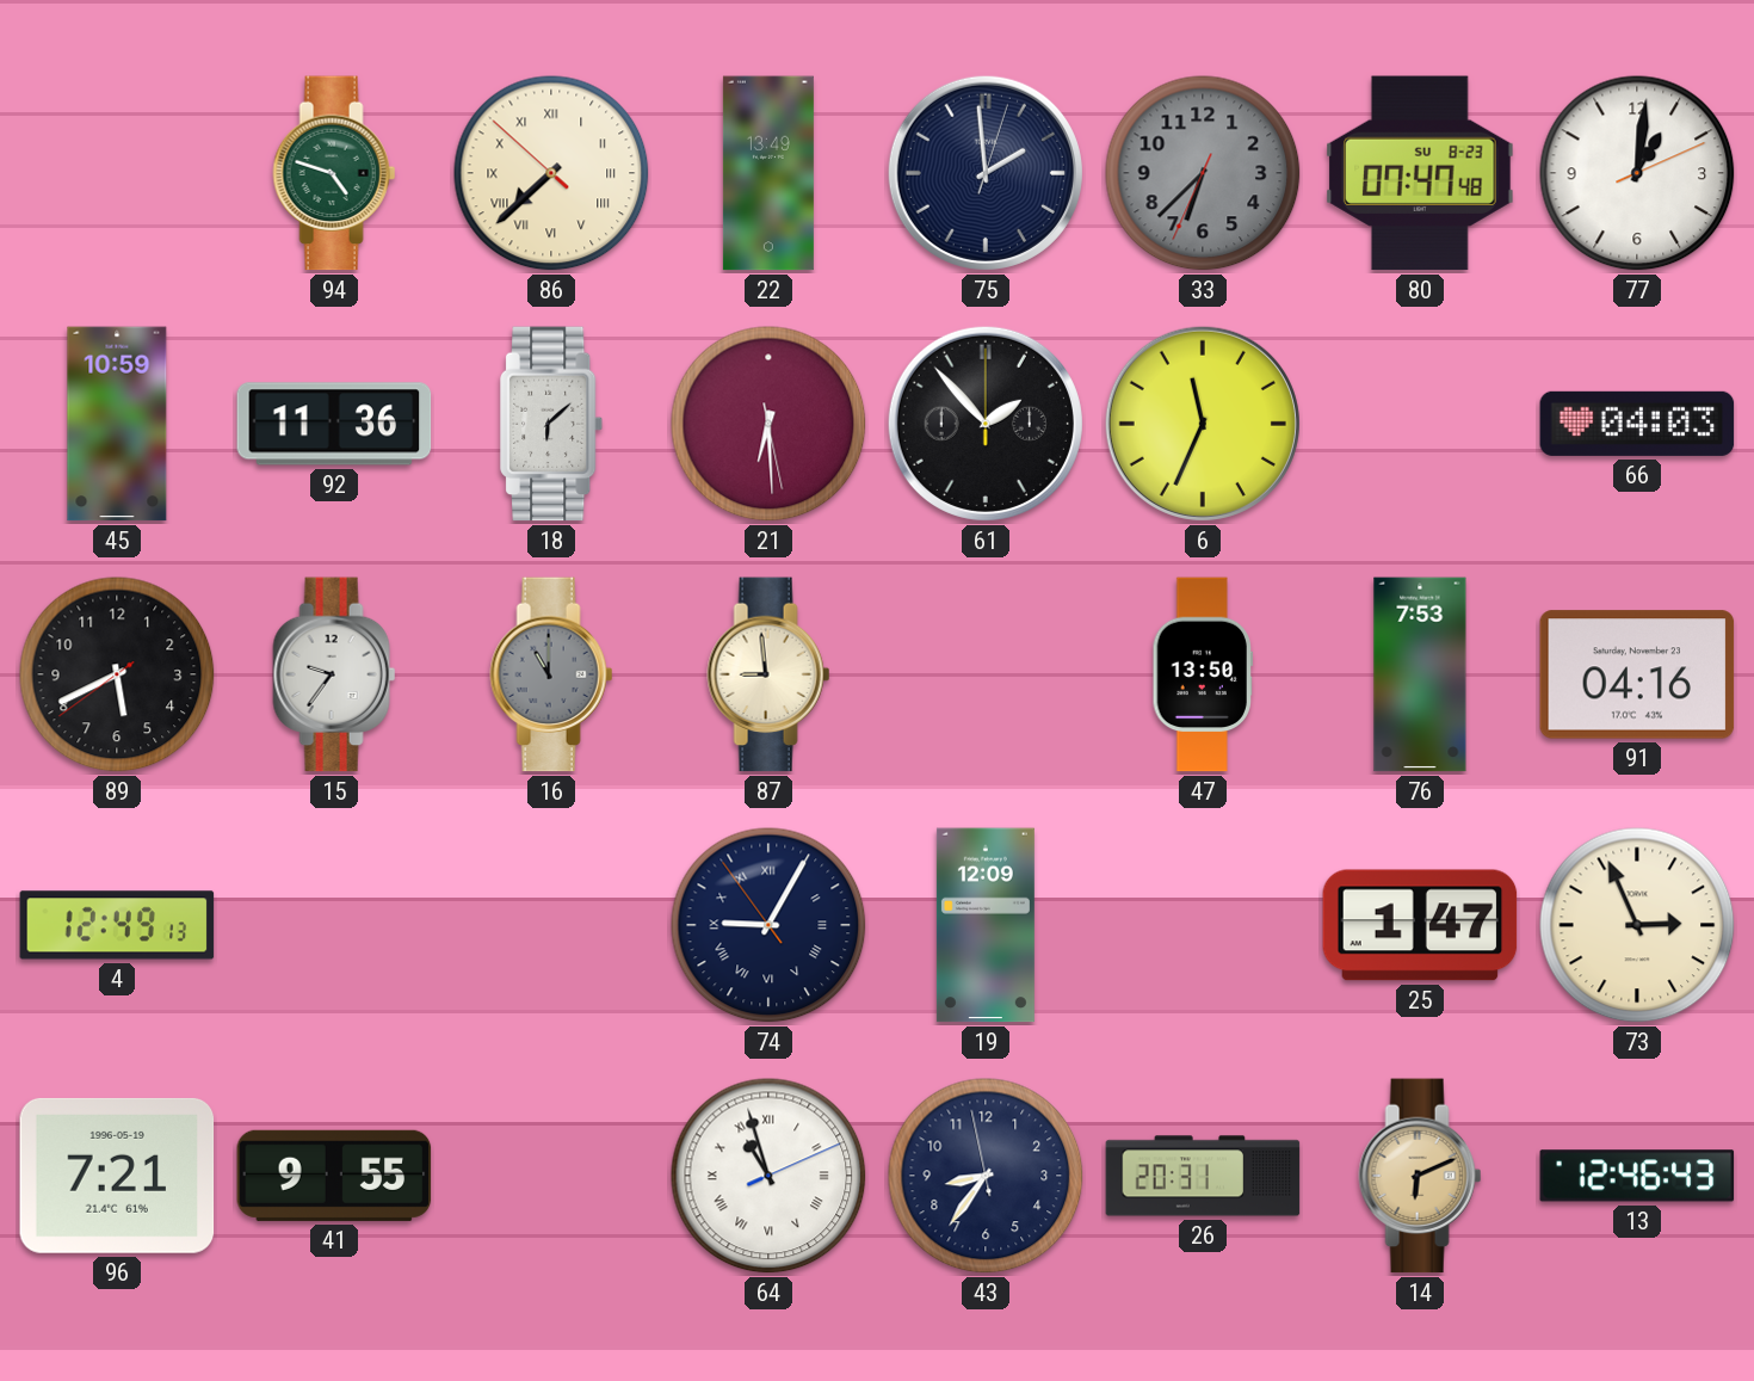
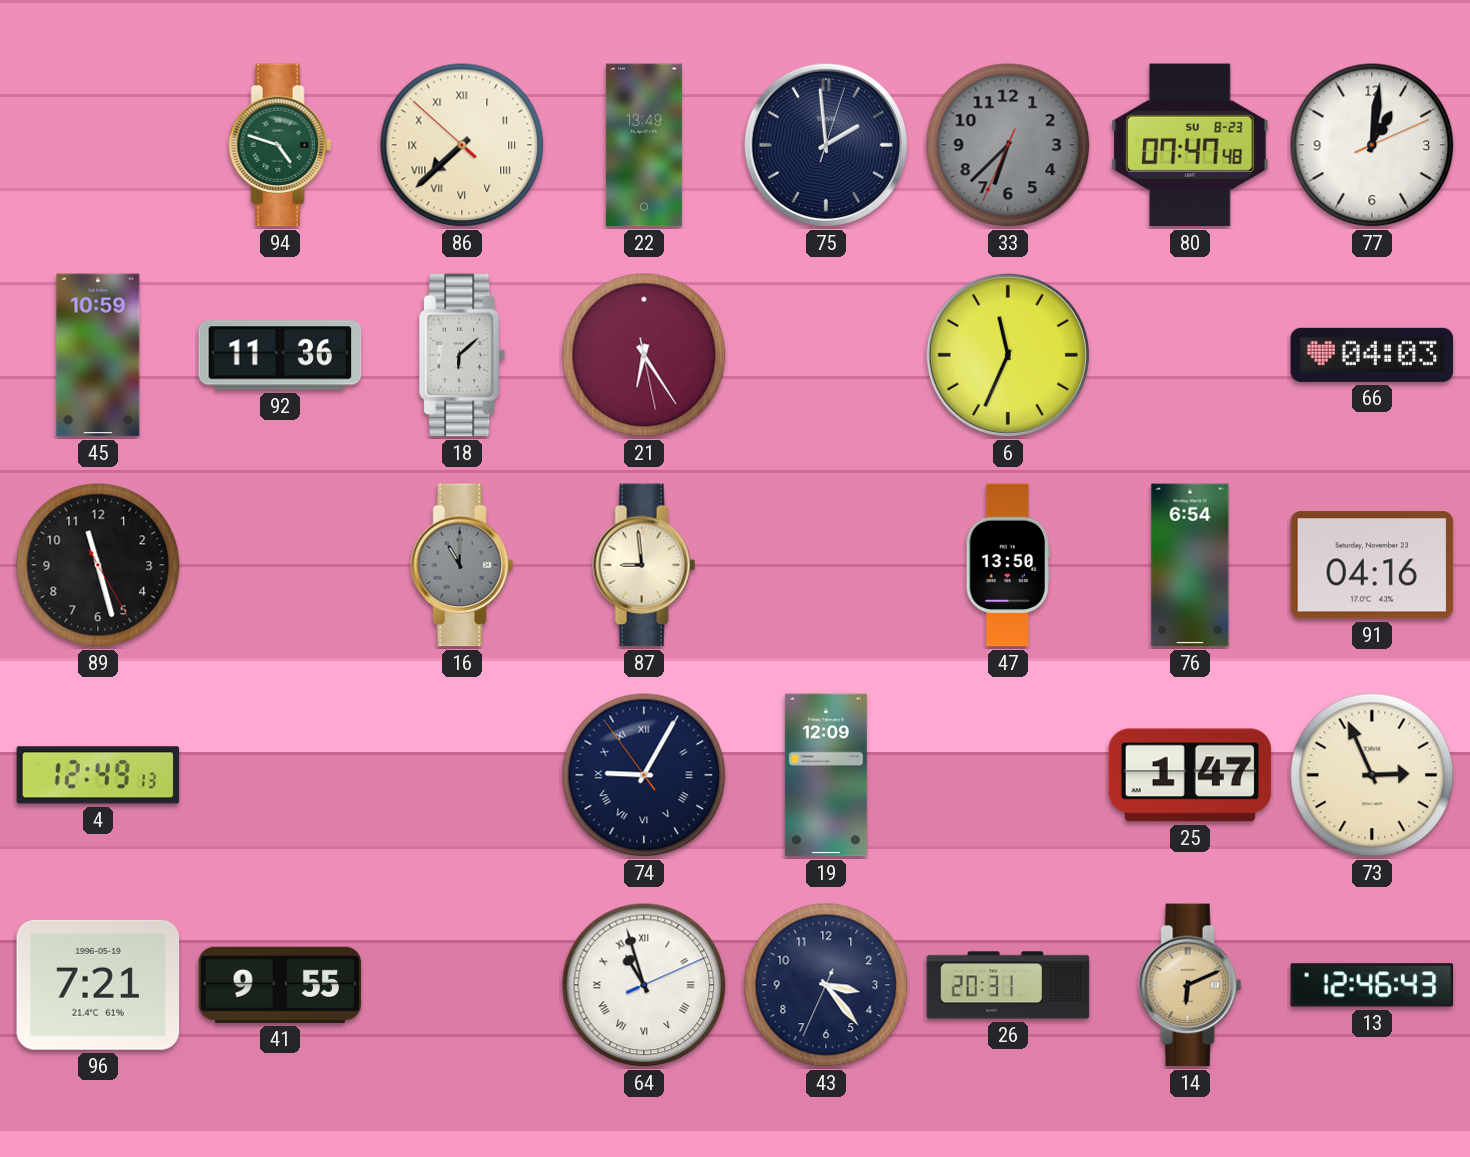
21: 6:29 -> 6:24
61: 1:53 -> none
89: 5:40 -> 11:27
15: 9:36 -> none
76: 7:53 -> 6:54
43: 8:35 -> 3:23
